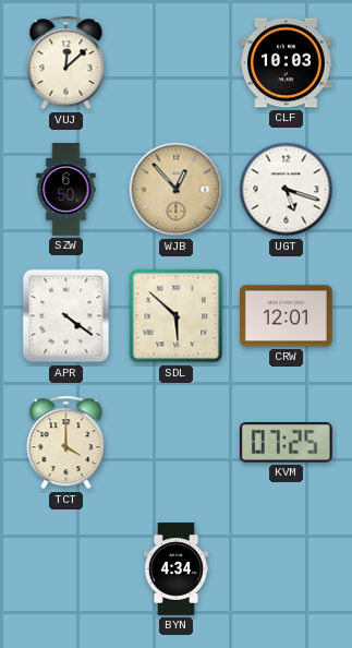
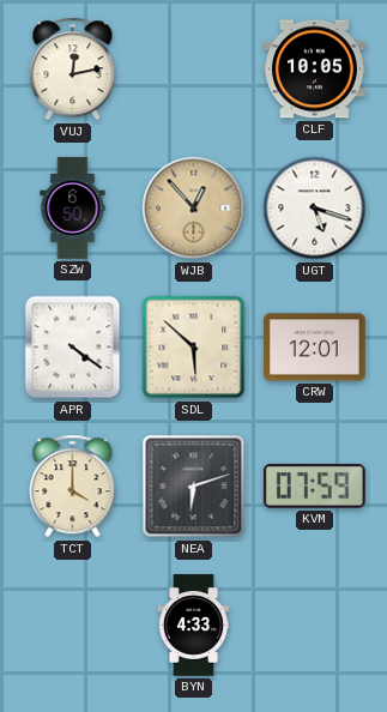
VUJ: 12:08 -> 12:13
CLF: 10:03 -> 10:05
NEA: none -> 6:12
KVM: 07:25 -> 07:59
BYN: 4:34 -> 4:33
